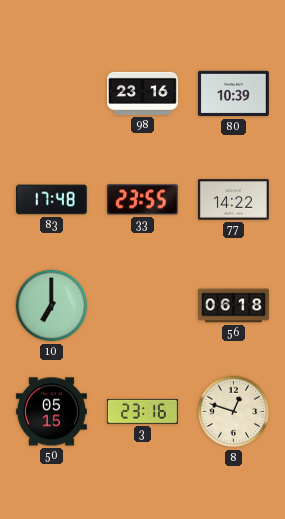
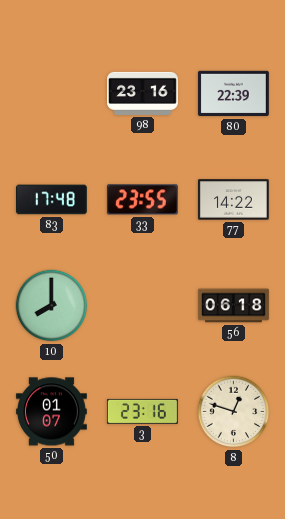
80: 10:39 -> 22:39
10: 7:00 -> 8:00
50: 05:15 -> 01:07
